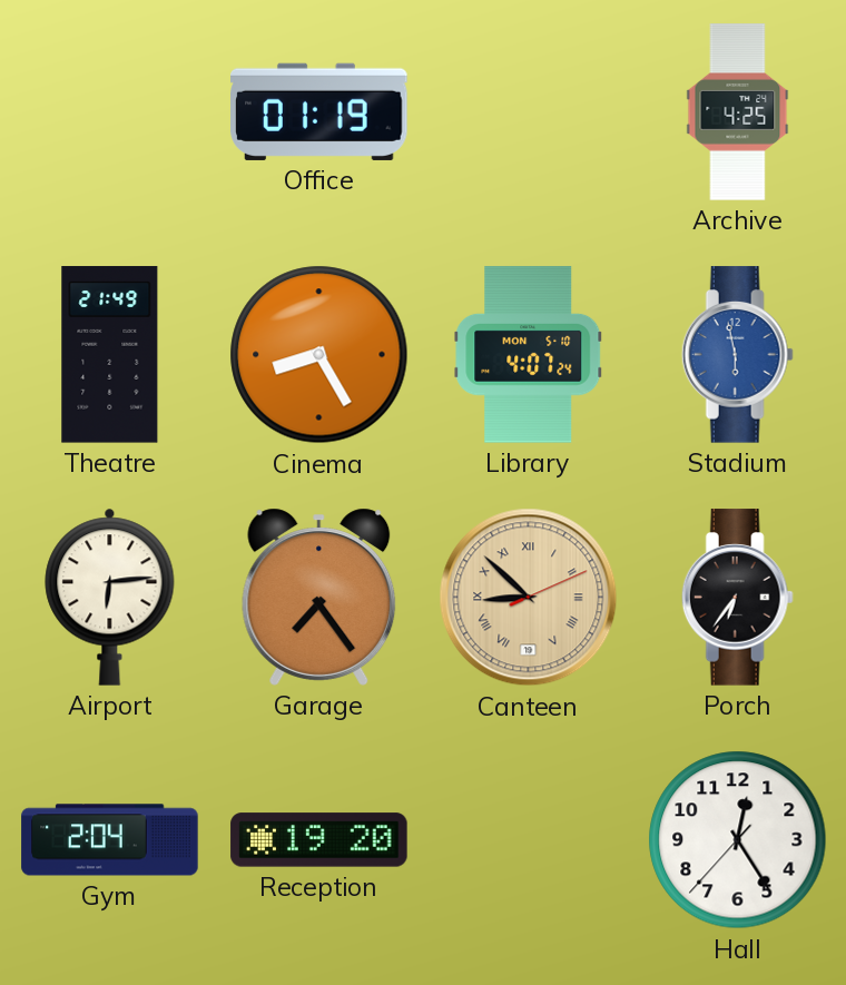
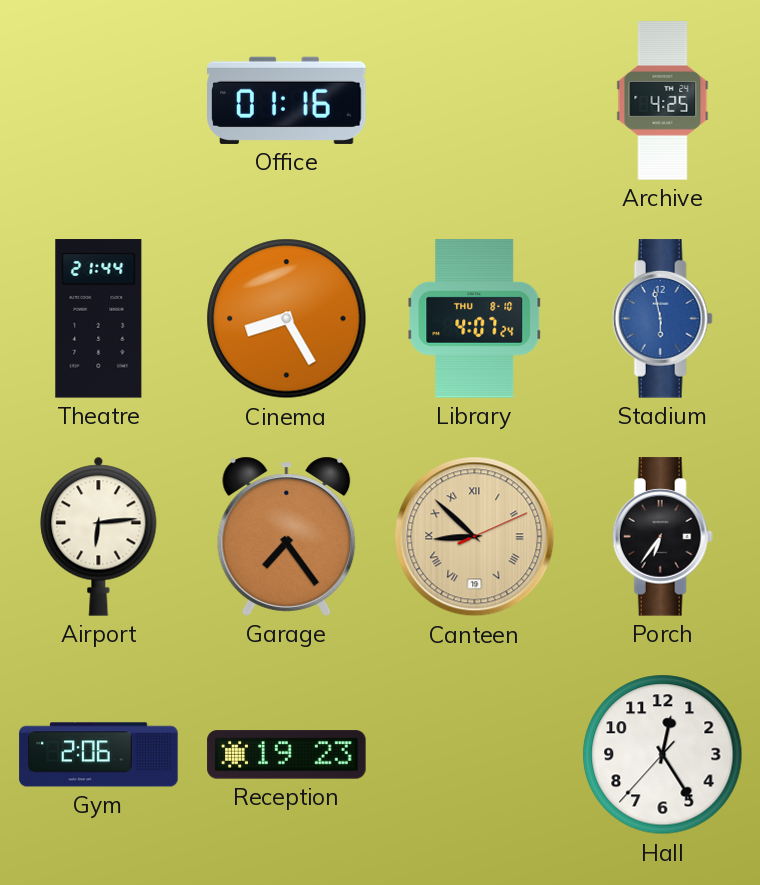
Office: 01:19 -> 01:16
Theatre: 21:49 -> 21:44
Library date: MON 5-10 -> THU 8-10
Gym: 2:04 -> 2:06
Reception: 19:20 -> 19:23
